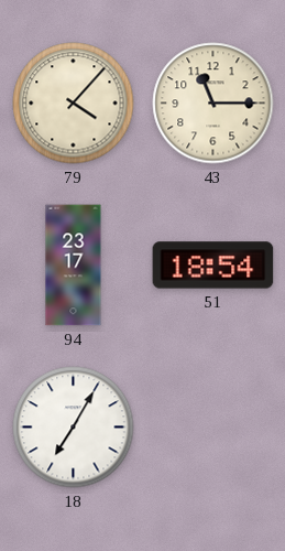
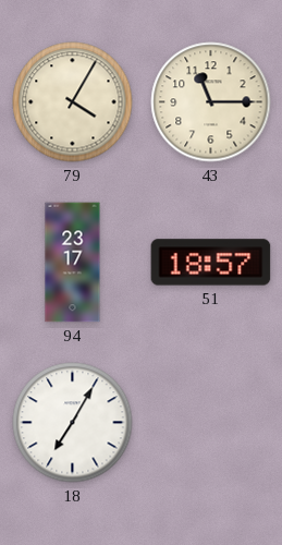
79: 4:07 -> 4:05
51: 18:54 -> 18:57
